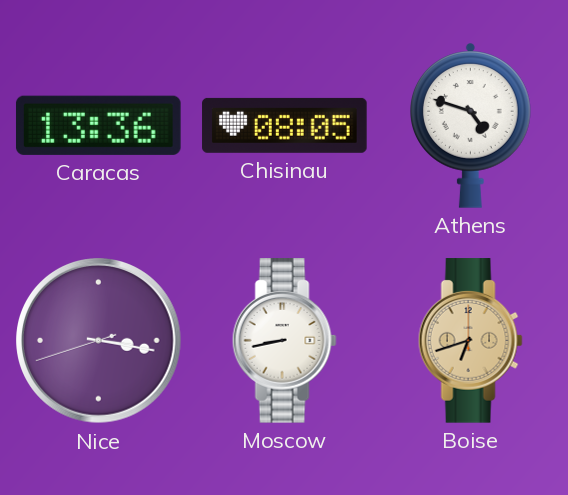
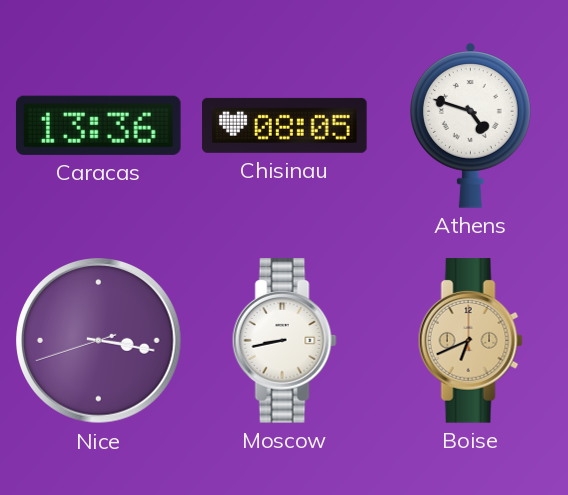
Boise: 6:42 -> 6:41
